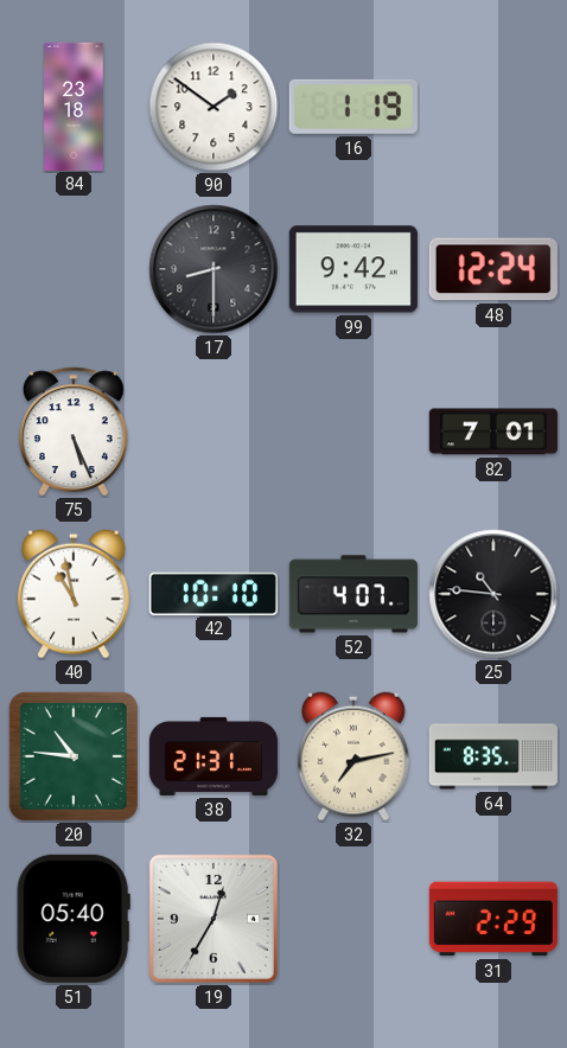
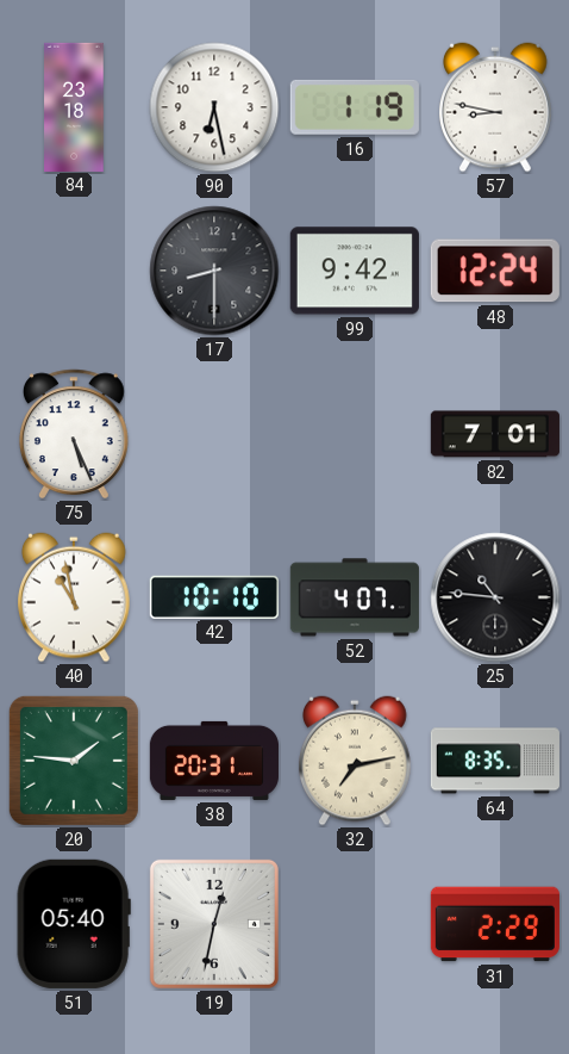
90: 1:51 -> 6:28
57: none -> 8:47
20: 10:46 -> 1:46
38: 21:31 -> 20:31
19: 12:35 -> 12:32
